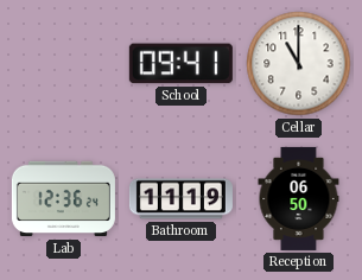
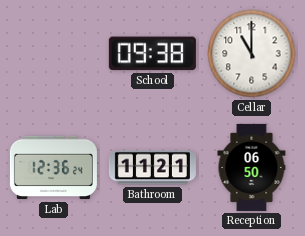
School: 09:41 -> 09:38
Bathroom: 11:19 -> 11:21
